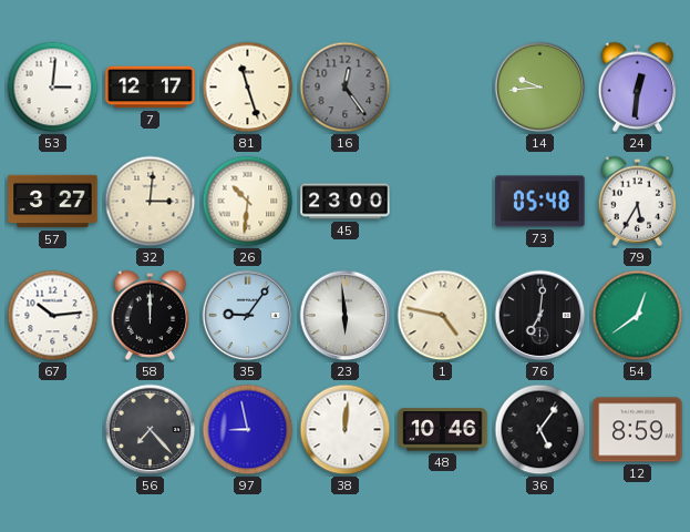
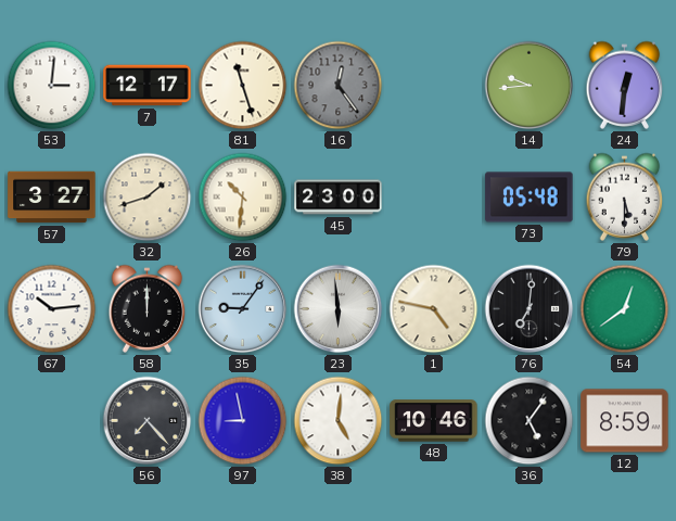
32: 3:01 -> 1:42
79: 5:35 -> 5:30
38: 12:01 -> 5:01
